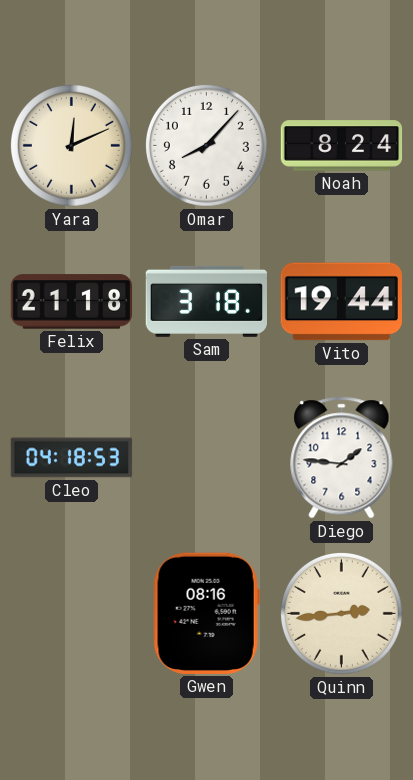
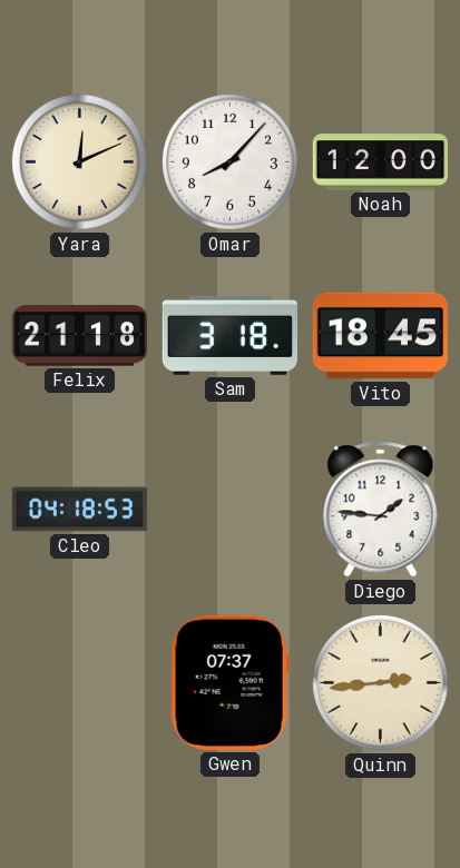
Noah: 8:24 -> 12:00
Vito: 19:44 -> 18:45
Gwen: 08:16 -> 07:37
